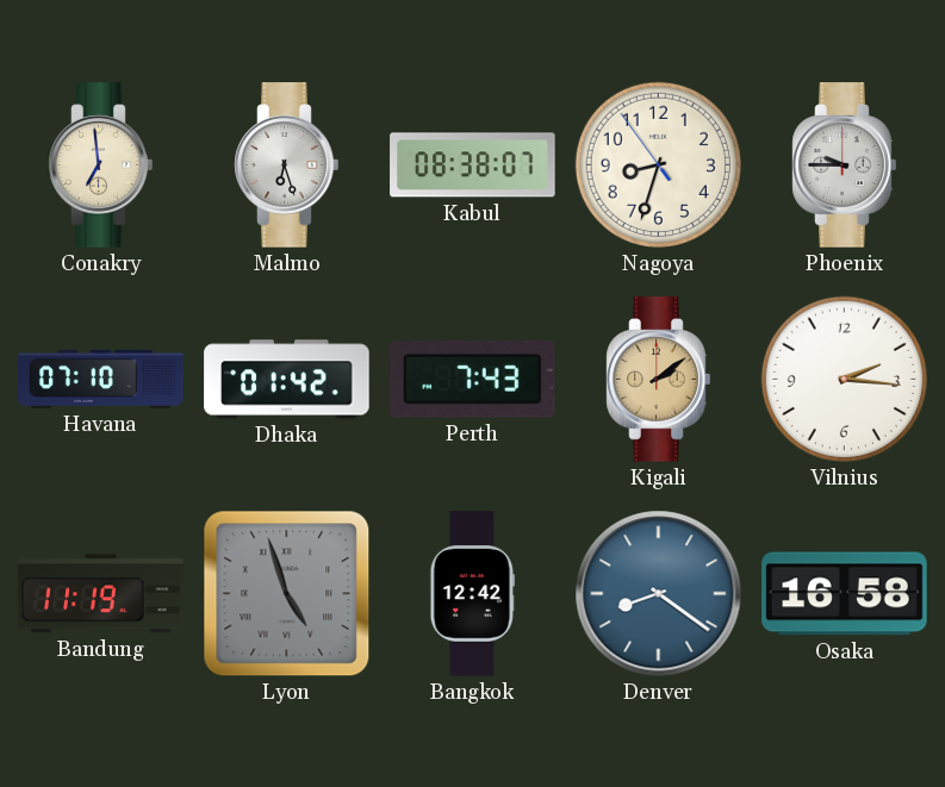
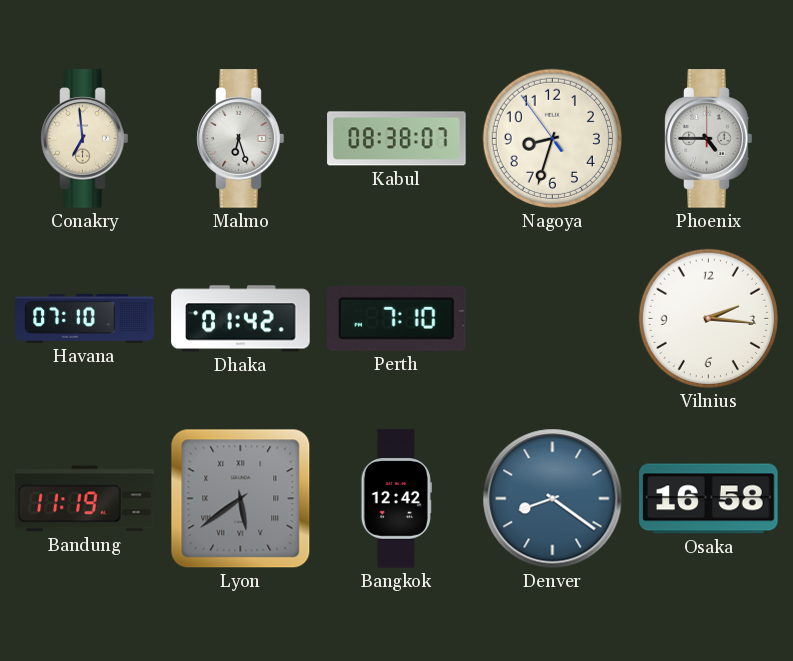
Phoenix: 9:45 -> 4:45
Perth: 7:43 -> 7:10
Kigali: 2:09 -> none
Lyon: 4:57 -> 5:39
